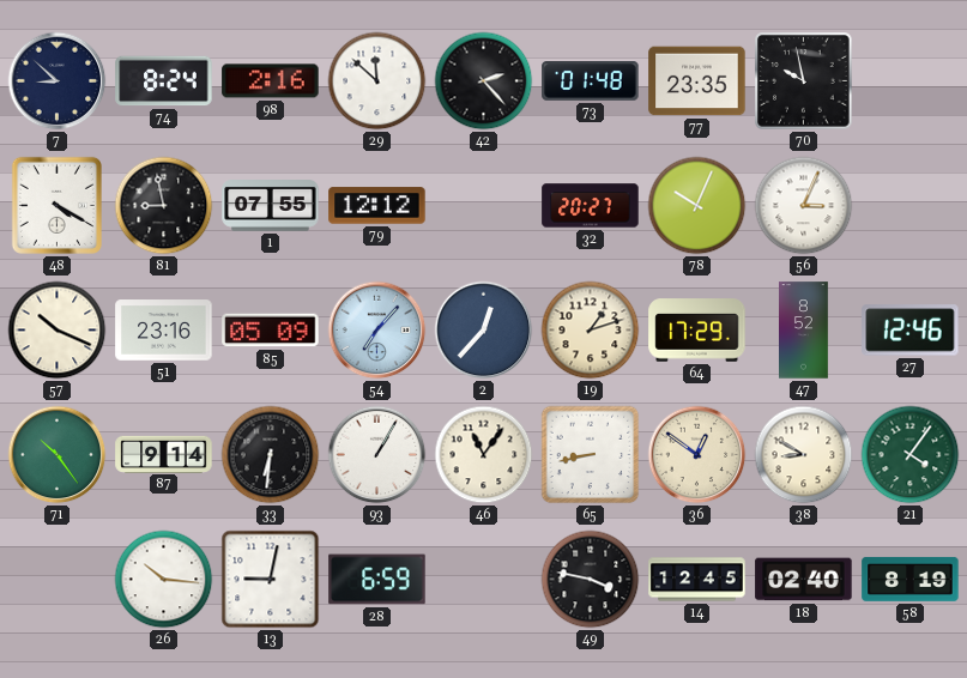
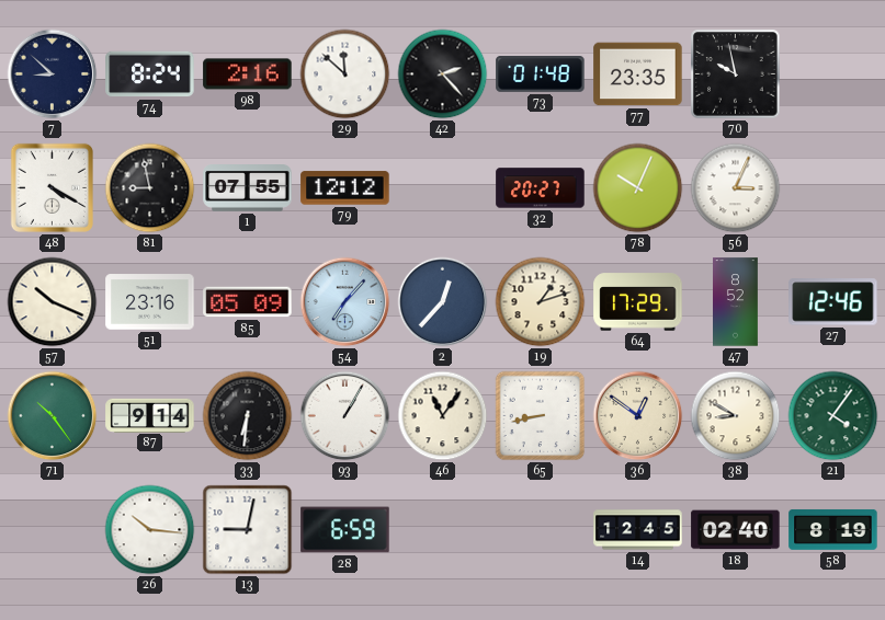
49: 3:47 -> none
